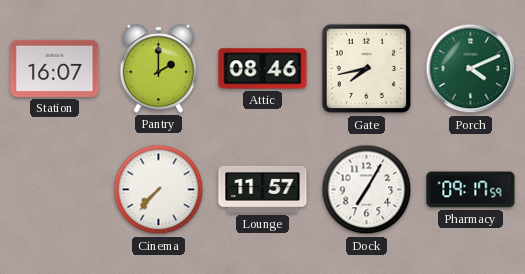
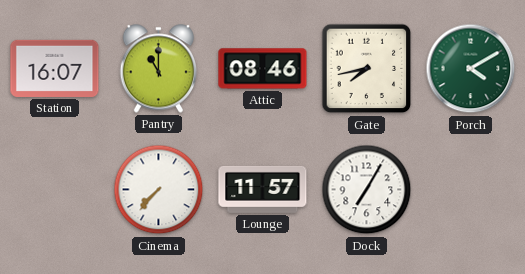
Pantry: 2:00 -> 11:00
Porch: 4:11 -> 4:10
Pharmacy: 09:17 -> none
